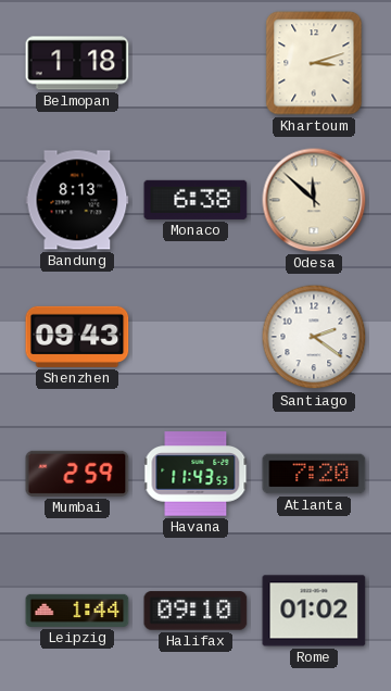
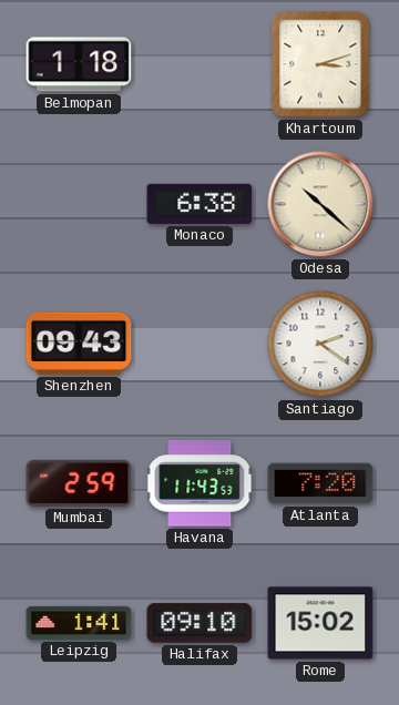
Bandung: 8:13 -> none
Odesa: 11:52 -> 10:22
Leipzig: 1:44 -> 1:41
Rome: 01:02 -> 15:02
